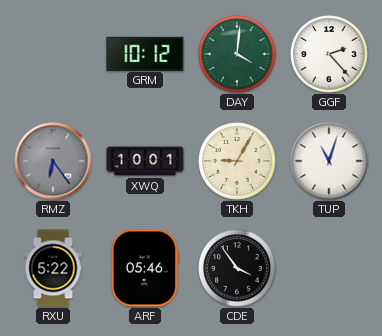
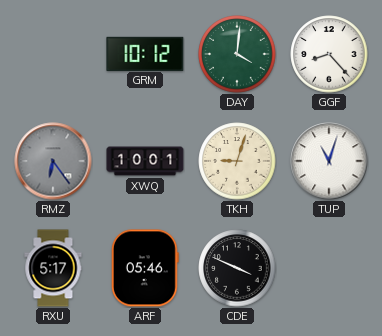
GGF: 2:23 -> 8:23
TKH: 9:05 -> 9:03
RXU: 5:22 -> 5:17
CDE: 3:54 -> 3:49
